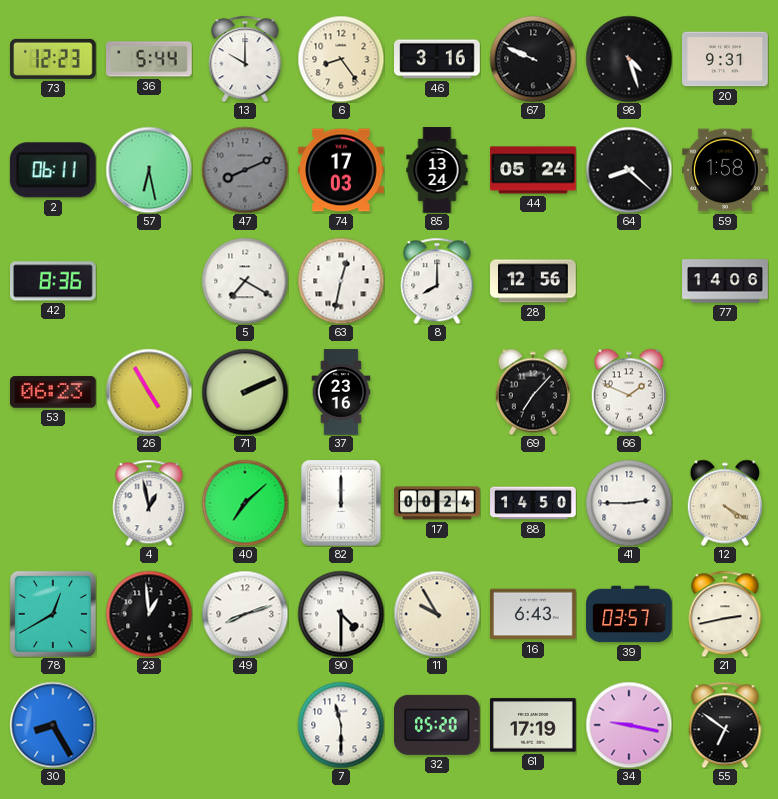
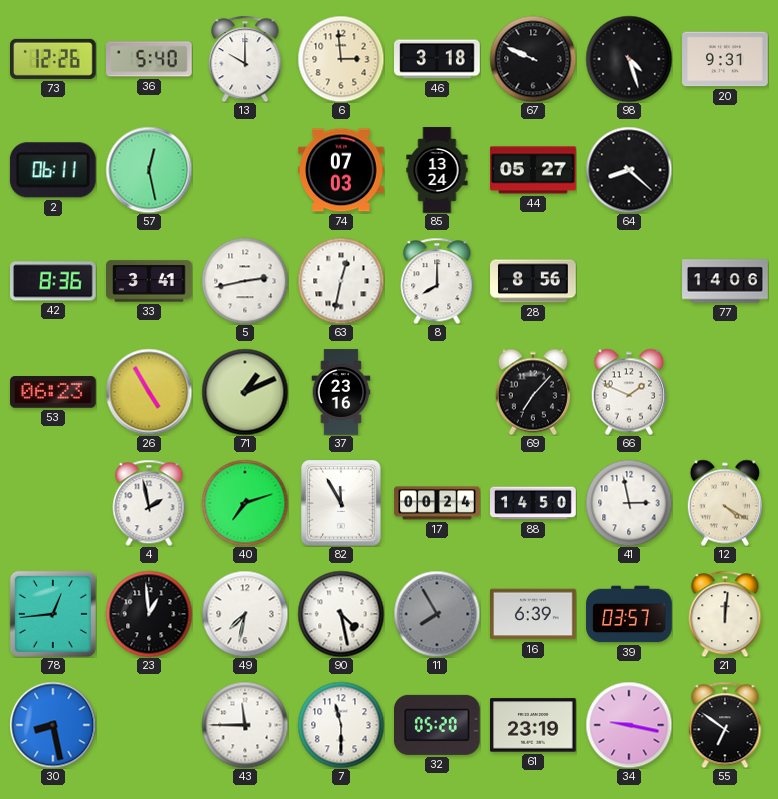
73: 12:23 -> 12:26
36: 5:44 -> 5:40
6: 8:24 -> 2:59
46: 3:16 -> 3:18
57: 6:28 -> 12:28
47: 8:11 -> none
74: 17:03 -> 07:03
44: 05:24 -> 05:27
59: 1:58 -> none
33: none -> 3:41
5: 7:20 -> 2:43
28: 12:56 -> 8:56
71: 2:11 -> 1:11
4: 12:58 -> 1:58
40: 7:08 -> 7:12
82: 12:00 -> 11:55
41: 2:45 -> 2:58
78: 12:40 -> 12:44
49: 8:12 -> 7:32
90: 4:30 -> 4:28
11: 9:55 -> 7:55
11 dial: cream -> grey
16: 6:43 -> 6:39
21: 2:43 -> 12:01
30: 8:25 -> 8:28
43: none -> 11:45
61: 17:19 -> 23:19
